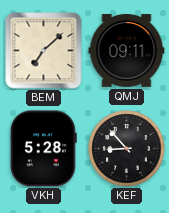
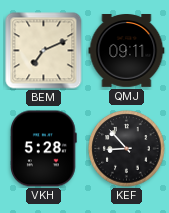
BEM: 7:08 -> 7:11
